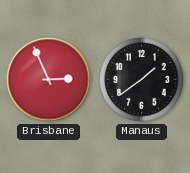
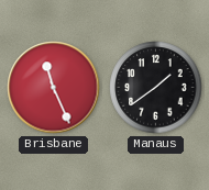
Brisbane: 2:56 -> 11:26
